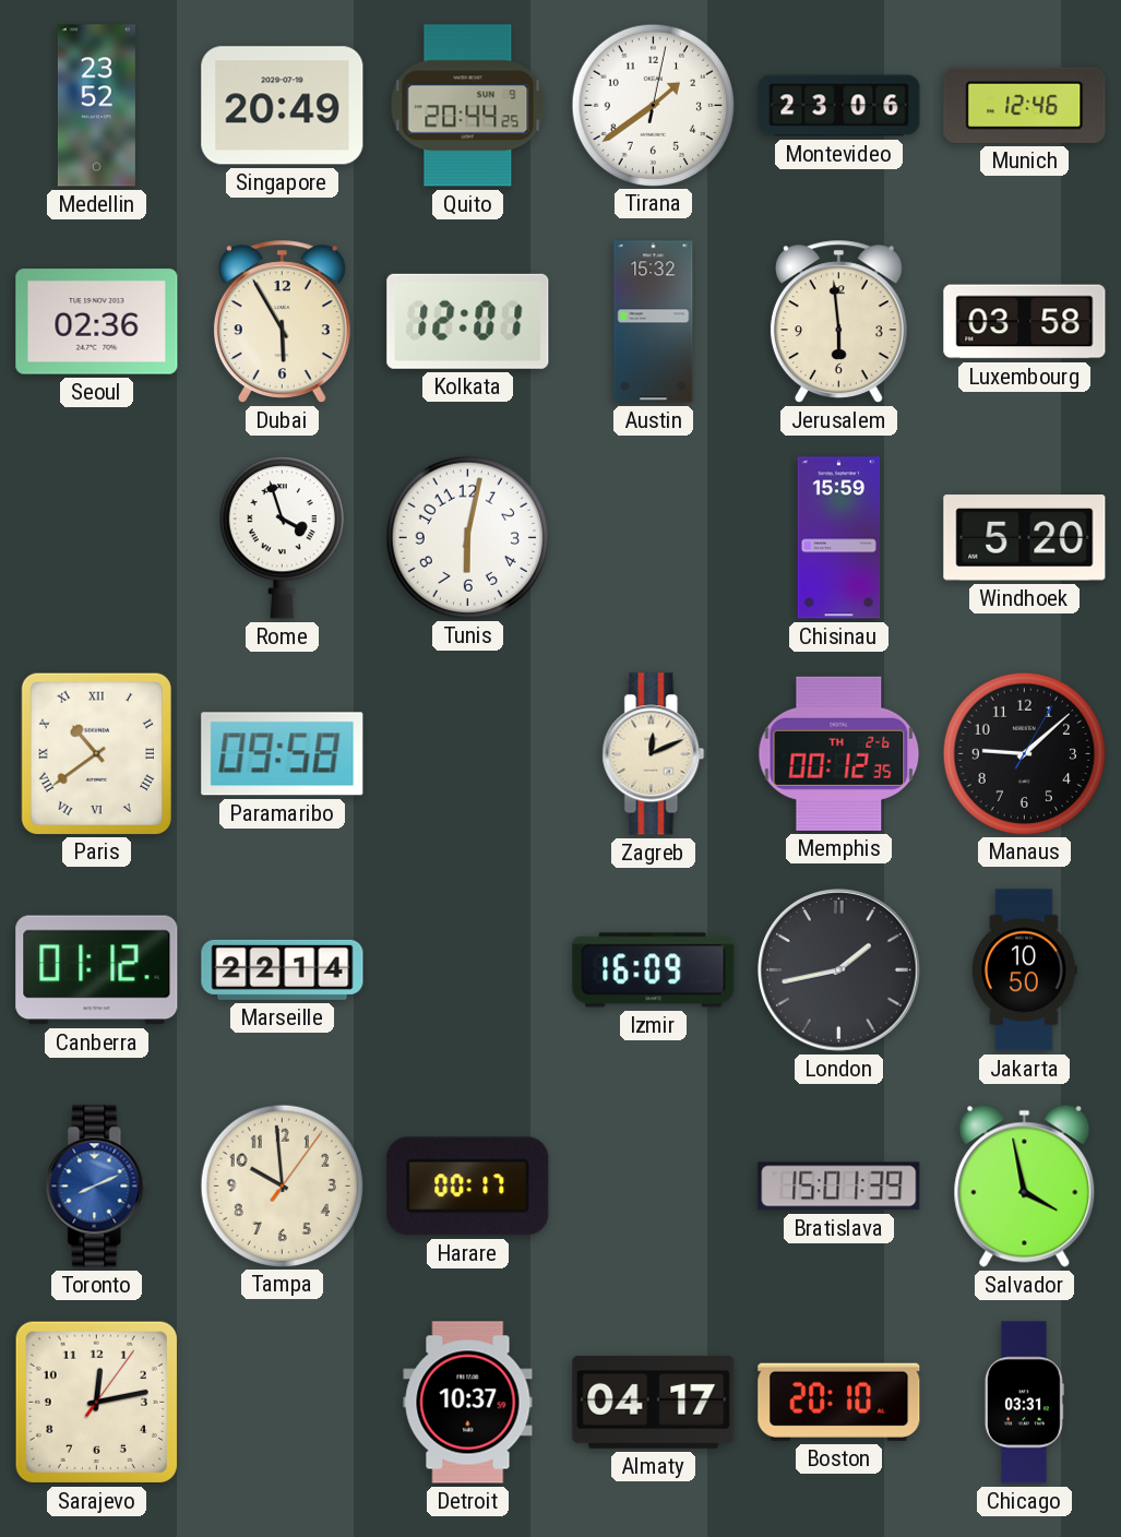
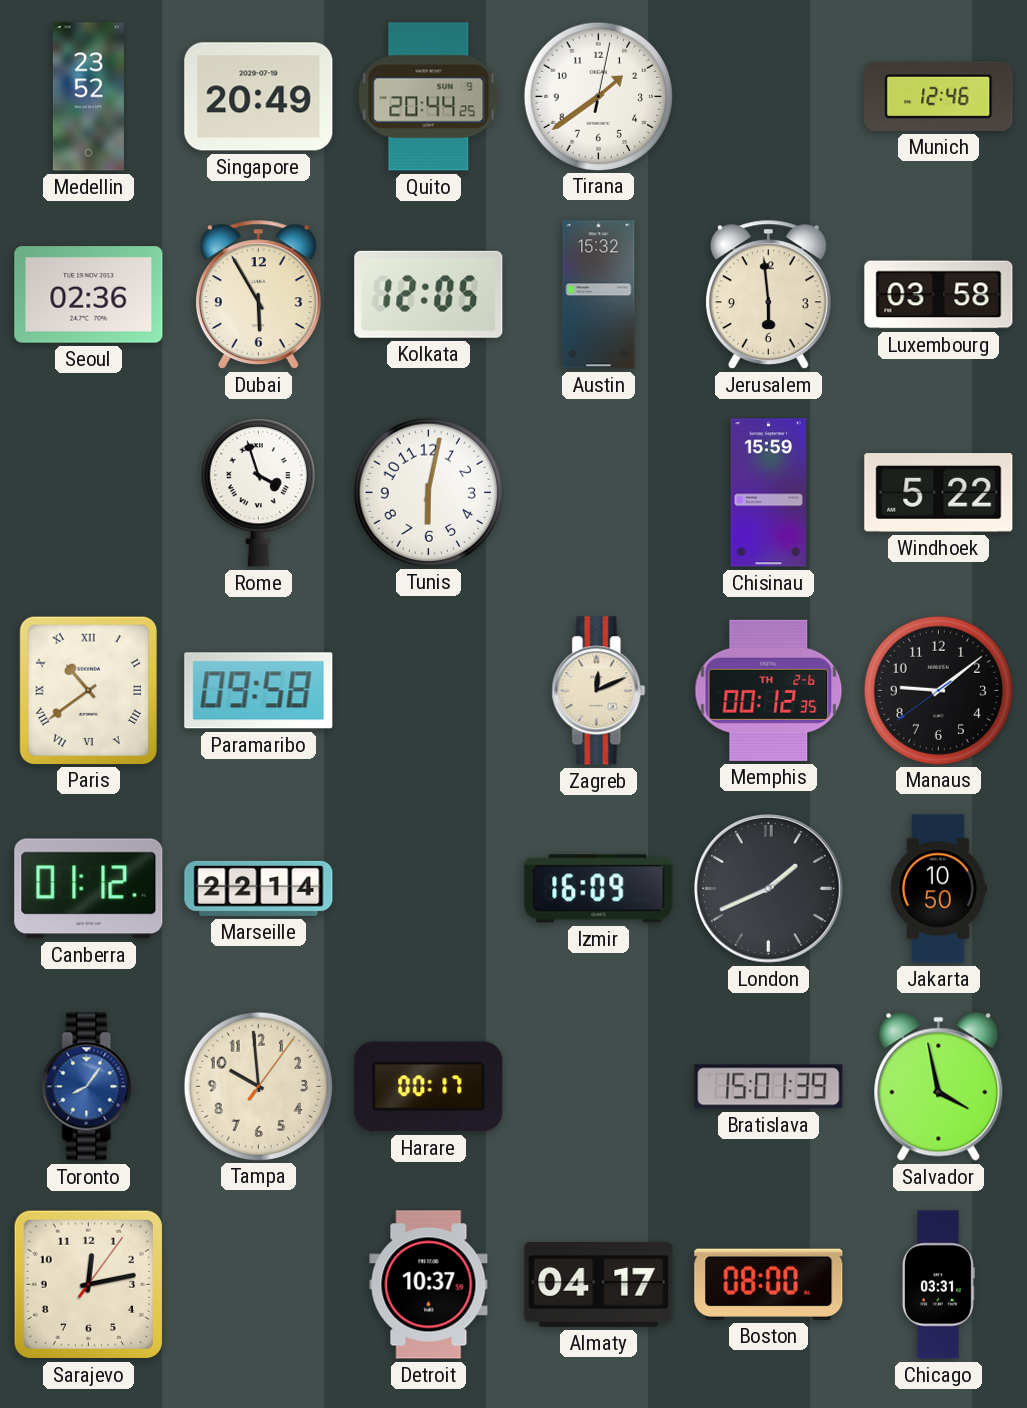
Montevideo: 23:06 -> none
Kolkata: 12:01 -> 12:05
Windhoek: 5:20 -> 5:22
Manaus: 9:08:05 -> 9:08:39
London: 1:43 -> 1:41
Toronto: 8:11 -> 8:06
Boston: 20:10 -> 08:00
